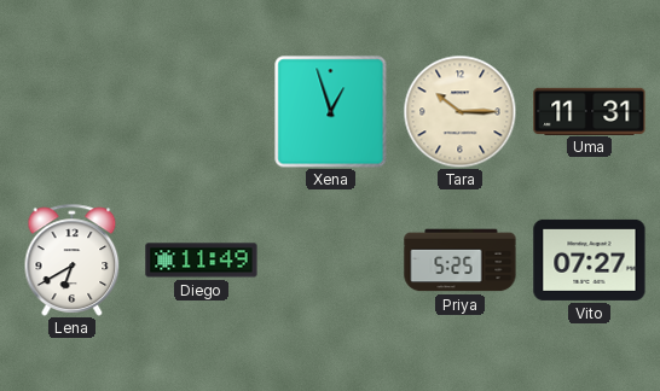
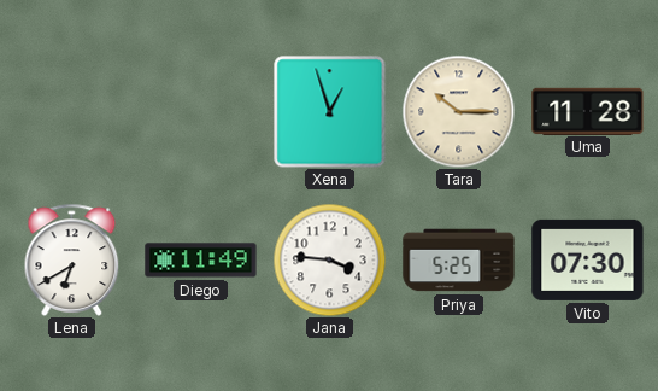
Uma: 11:31 -> 11:28
Jana: none -> 3:46
Vito: 07:27 -> 07:30
